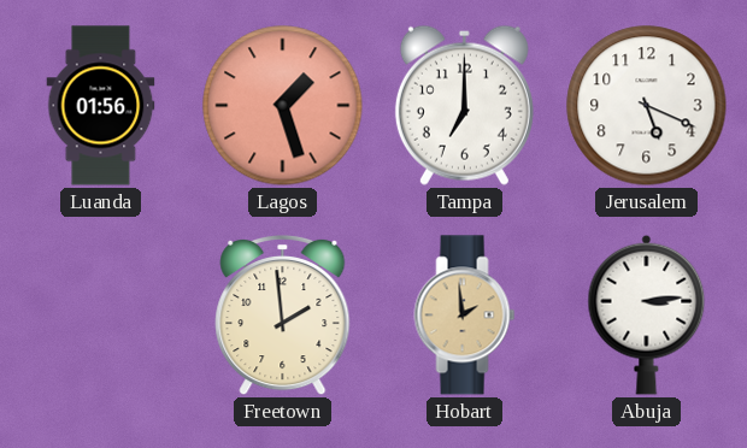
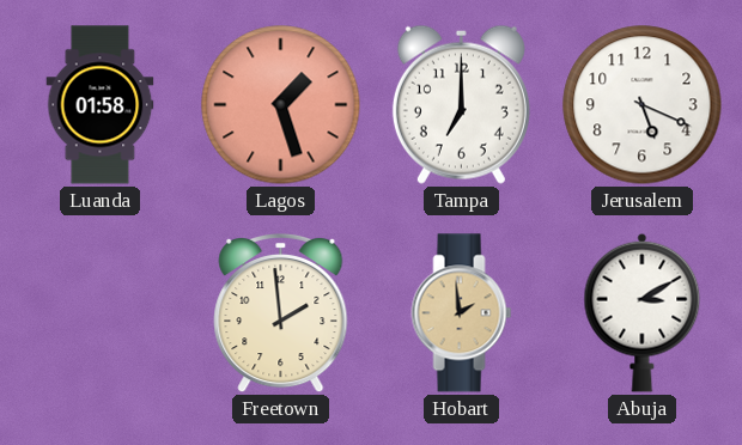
Luanda: 01:56 -> 01:58
Abuja: 3:14 -> 3:10
